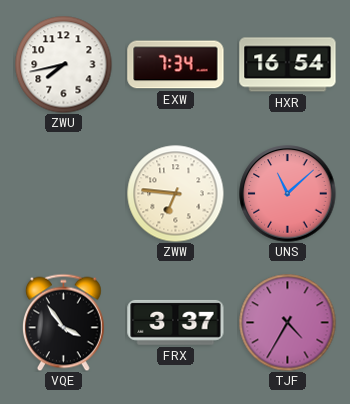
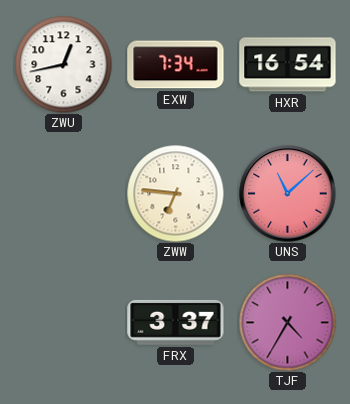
ZWU: 7:43 -> 12:43
VQE: 3:54 -> none
